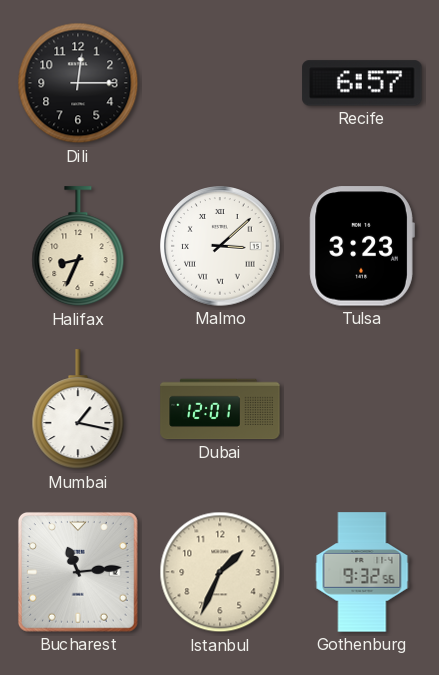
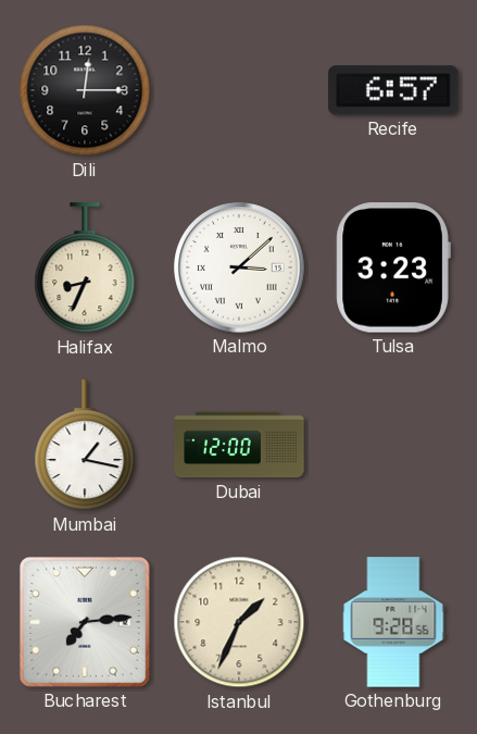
Dubai: 12:01 -> 12:00
Bucharest: 11:14 -> 7:14
Gothenburg: 9:32 -> 9:28
